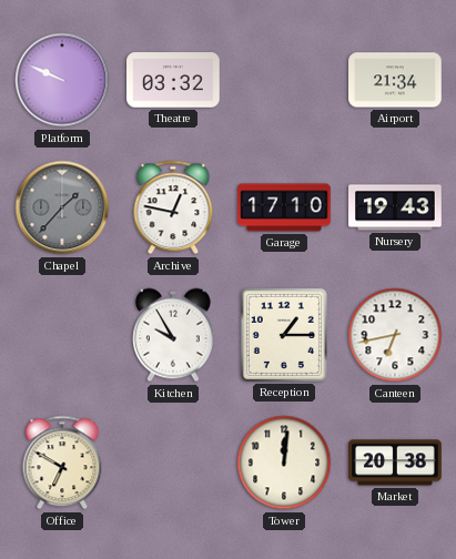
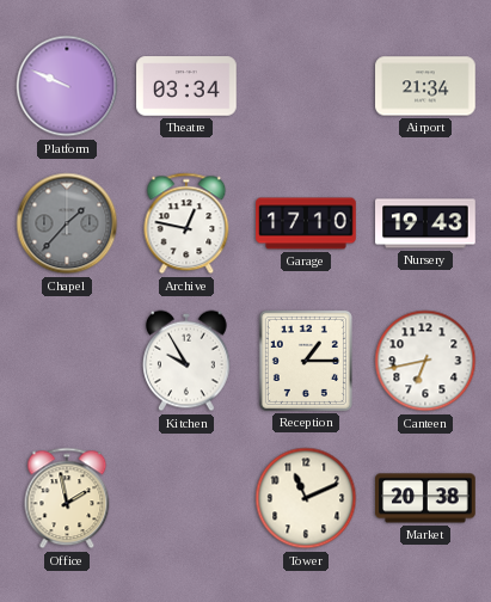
Theatre: 03:32 -> 03:34
Office: 6:50 -> 1:58
Tower: 12:01 -> 11:11
